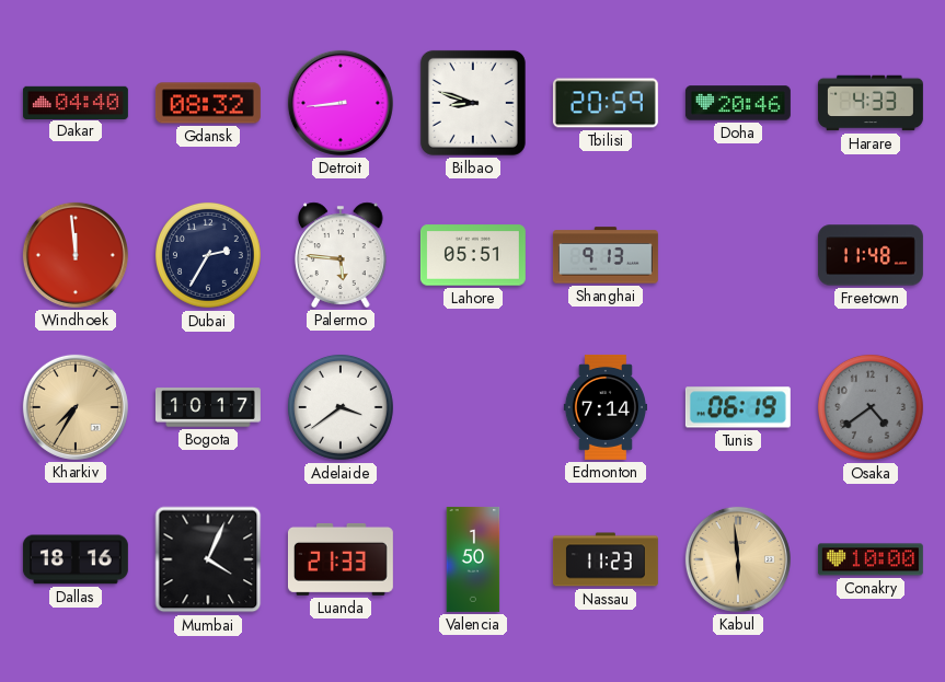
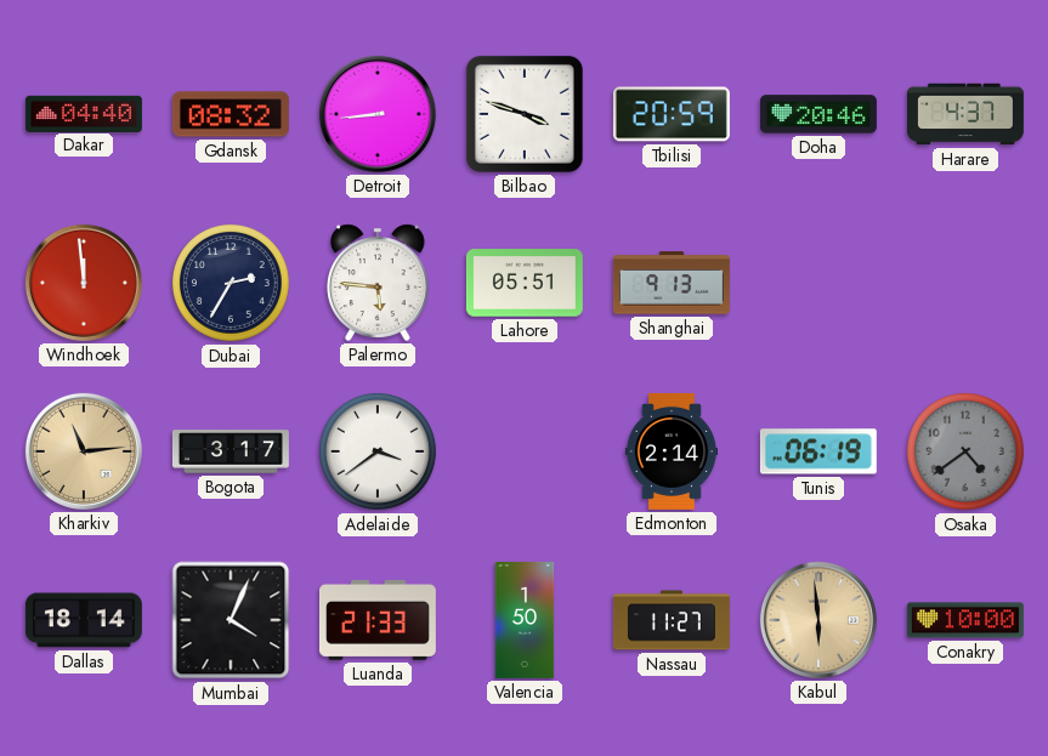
Bilbao: 8:48 -> 3:48
Harare: 4:33 -> 4:37
Freetown: 11:48 -> none
Kharkiv: 7:35 -> 11:14
Bogota: 10:17 -> 3:17
Edmonton: 7:14 -> 2:14
Dallas: 18:16 -> 18:14
Nassau: 11:23 -> 11:27
